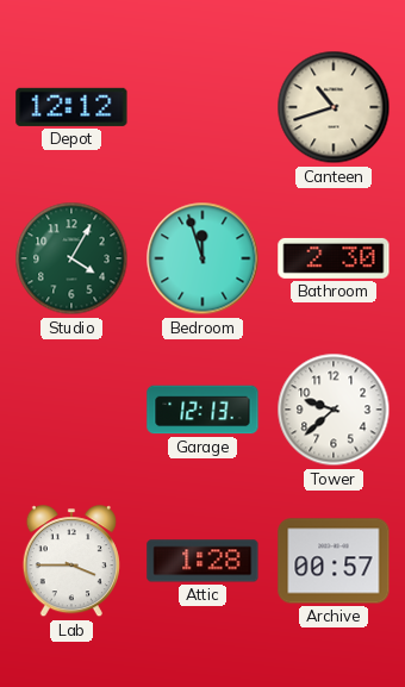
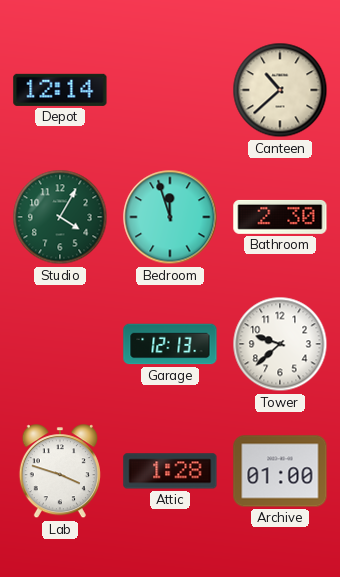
Depot: 12:12 -> 12:14
Canteen: 10:42 -> 10:38
Lab: 3:45 -> 3:48
Archive: 00:57 -> 01:00
